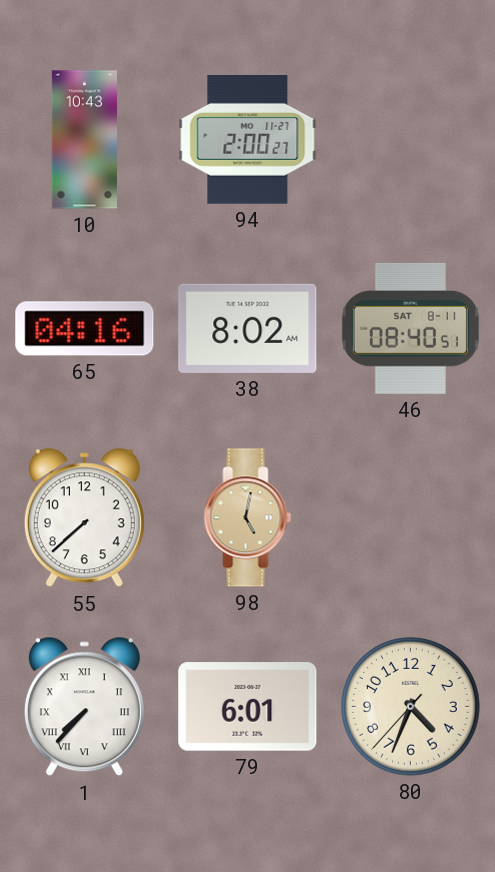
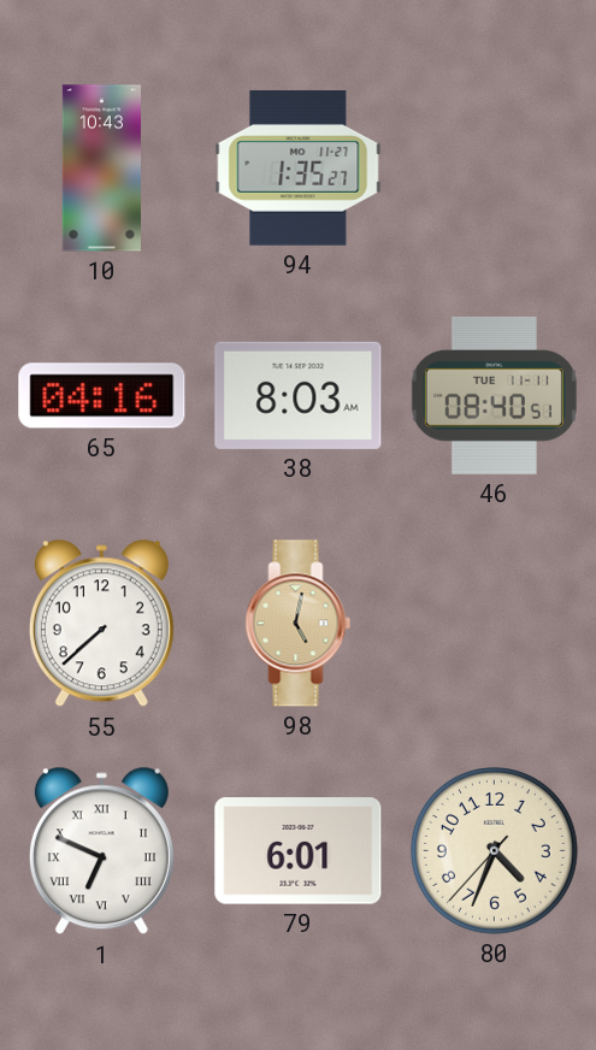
94: 2:00 -> 1:35
38: 8:02 -> 8:03
46 date: SAT 8-11 -> TUE 11-11
1: 7:37 -> 6:49
